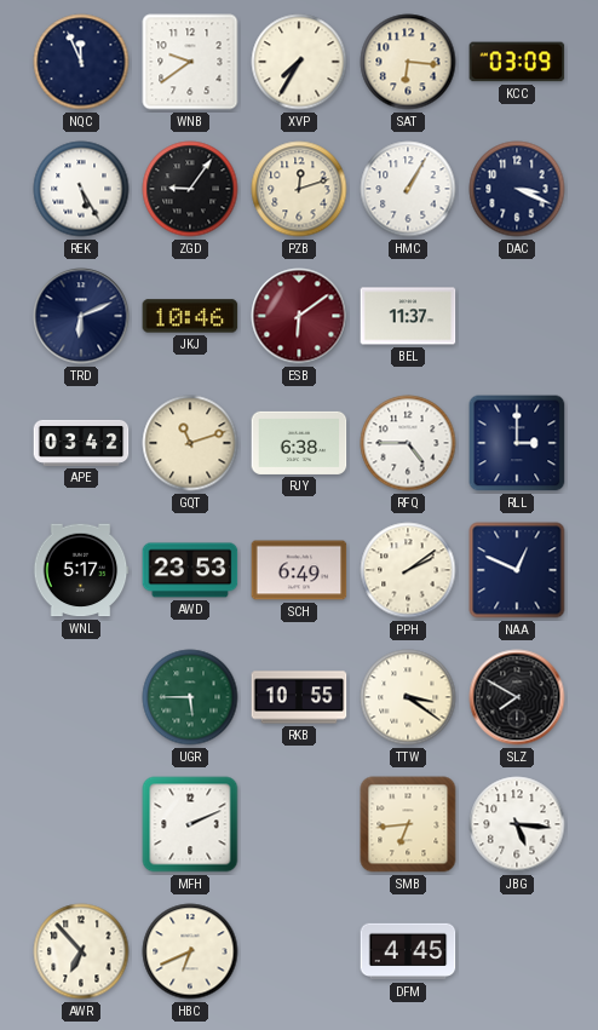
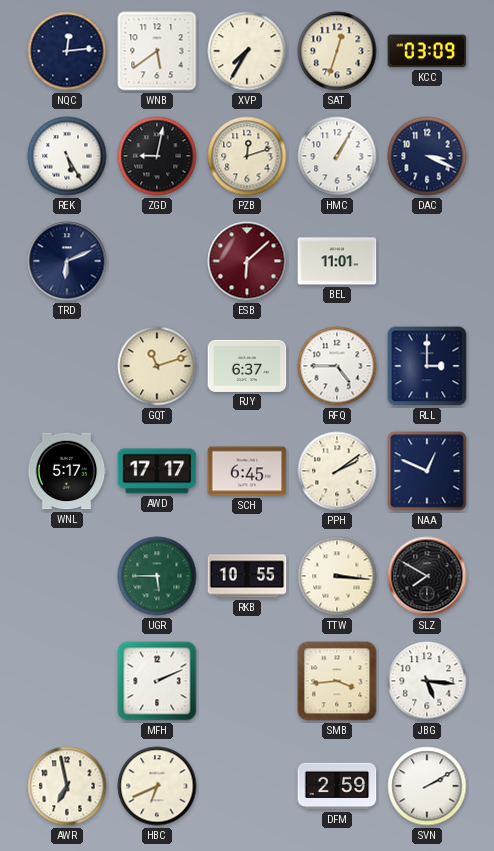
NQC: 11:56 -> 12:14
WNB: 9:39 -> 5:39
SAT: 6:16 -> 12:33
ZGD: 9:06 -> 9:02
JKJ: 10:46 -> none
ESB: 6:09 -> 6:08
BEL: 11:37 -> 11:01
APE: 03:42 -> none
RJY: 6:38 -> 6:37
AWD: 23:53 -> 17:17
SCH: 6:49 -> 6:45
TTW: 3:21 -> 3:16
SMB: 6:44 -> 3:44
AWR: 6:53 -> 6:58
DFM: 4:45 -> 2:59
SVN: none -> 2:10
